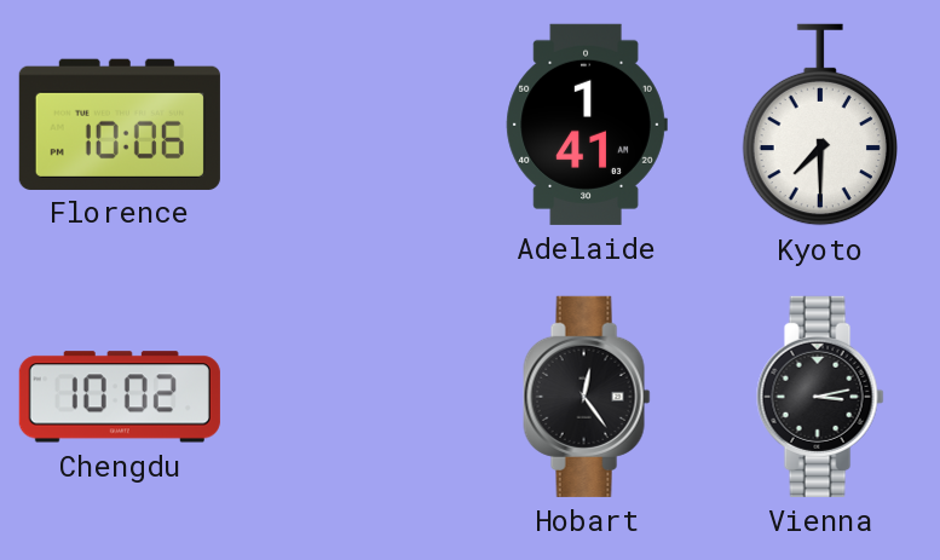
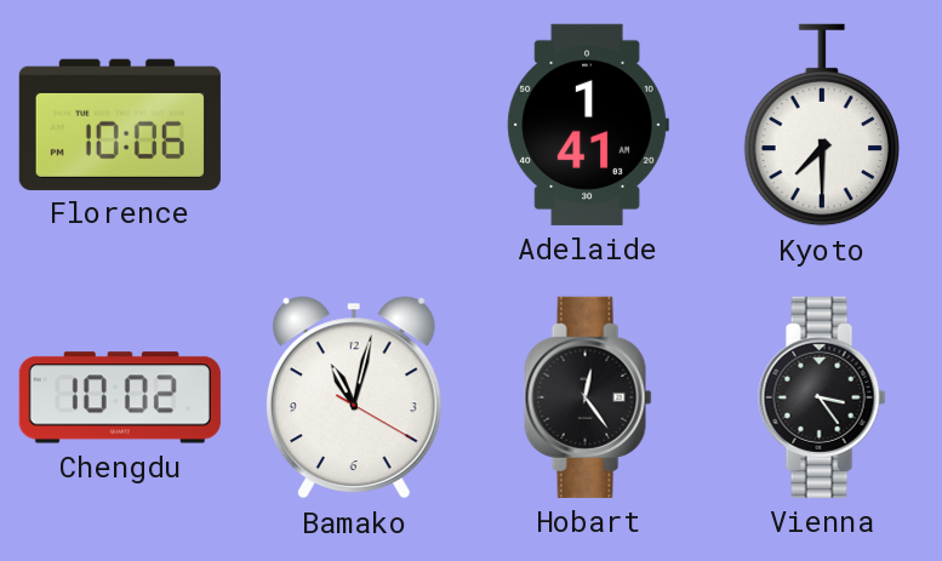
Bamako: none -> 11:02
Vienna: 3:13 -> 3:24
